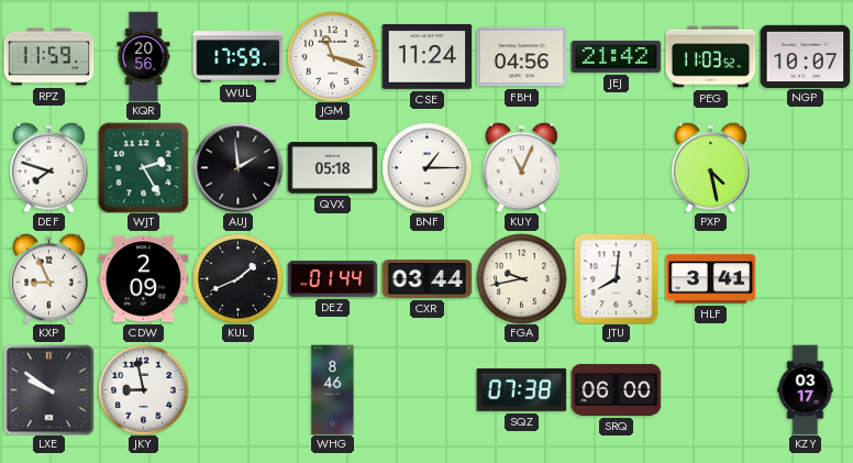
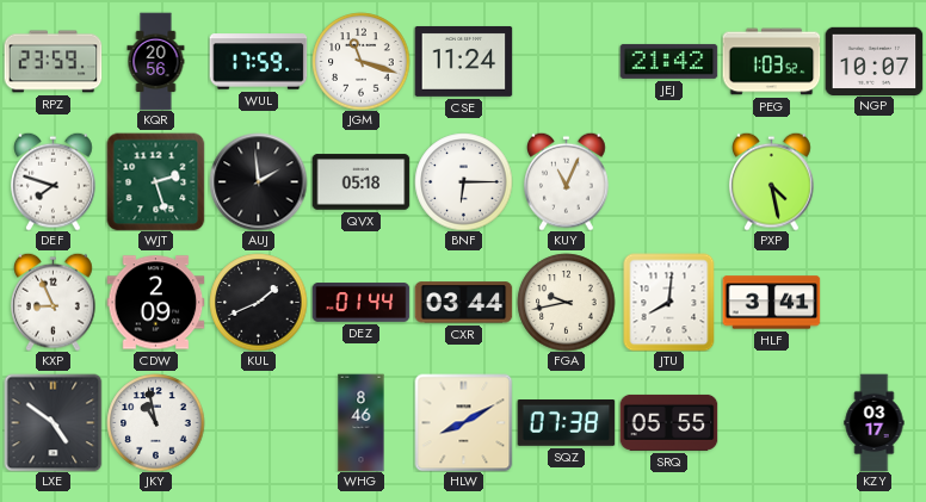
RPZ: 11:59 -> 23:59
FBH: 04:56 -> none
PEG: 11:03 -> 1:03
WJT: 2:25 -> 2:27
BNF: 1:15 -> 6:15
LXE: 9:51 -> 4:51
JKY: 8:58 -> 10:58
HLW: none -> 8:10
SRQ: 06:00 -> 05:55
